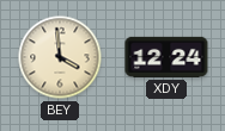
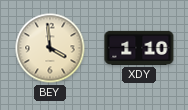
XDY: 12:24 -> 1:10
